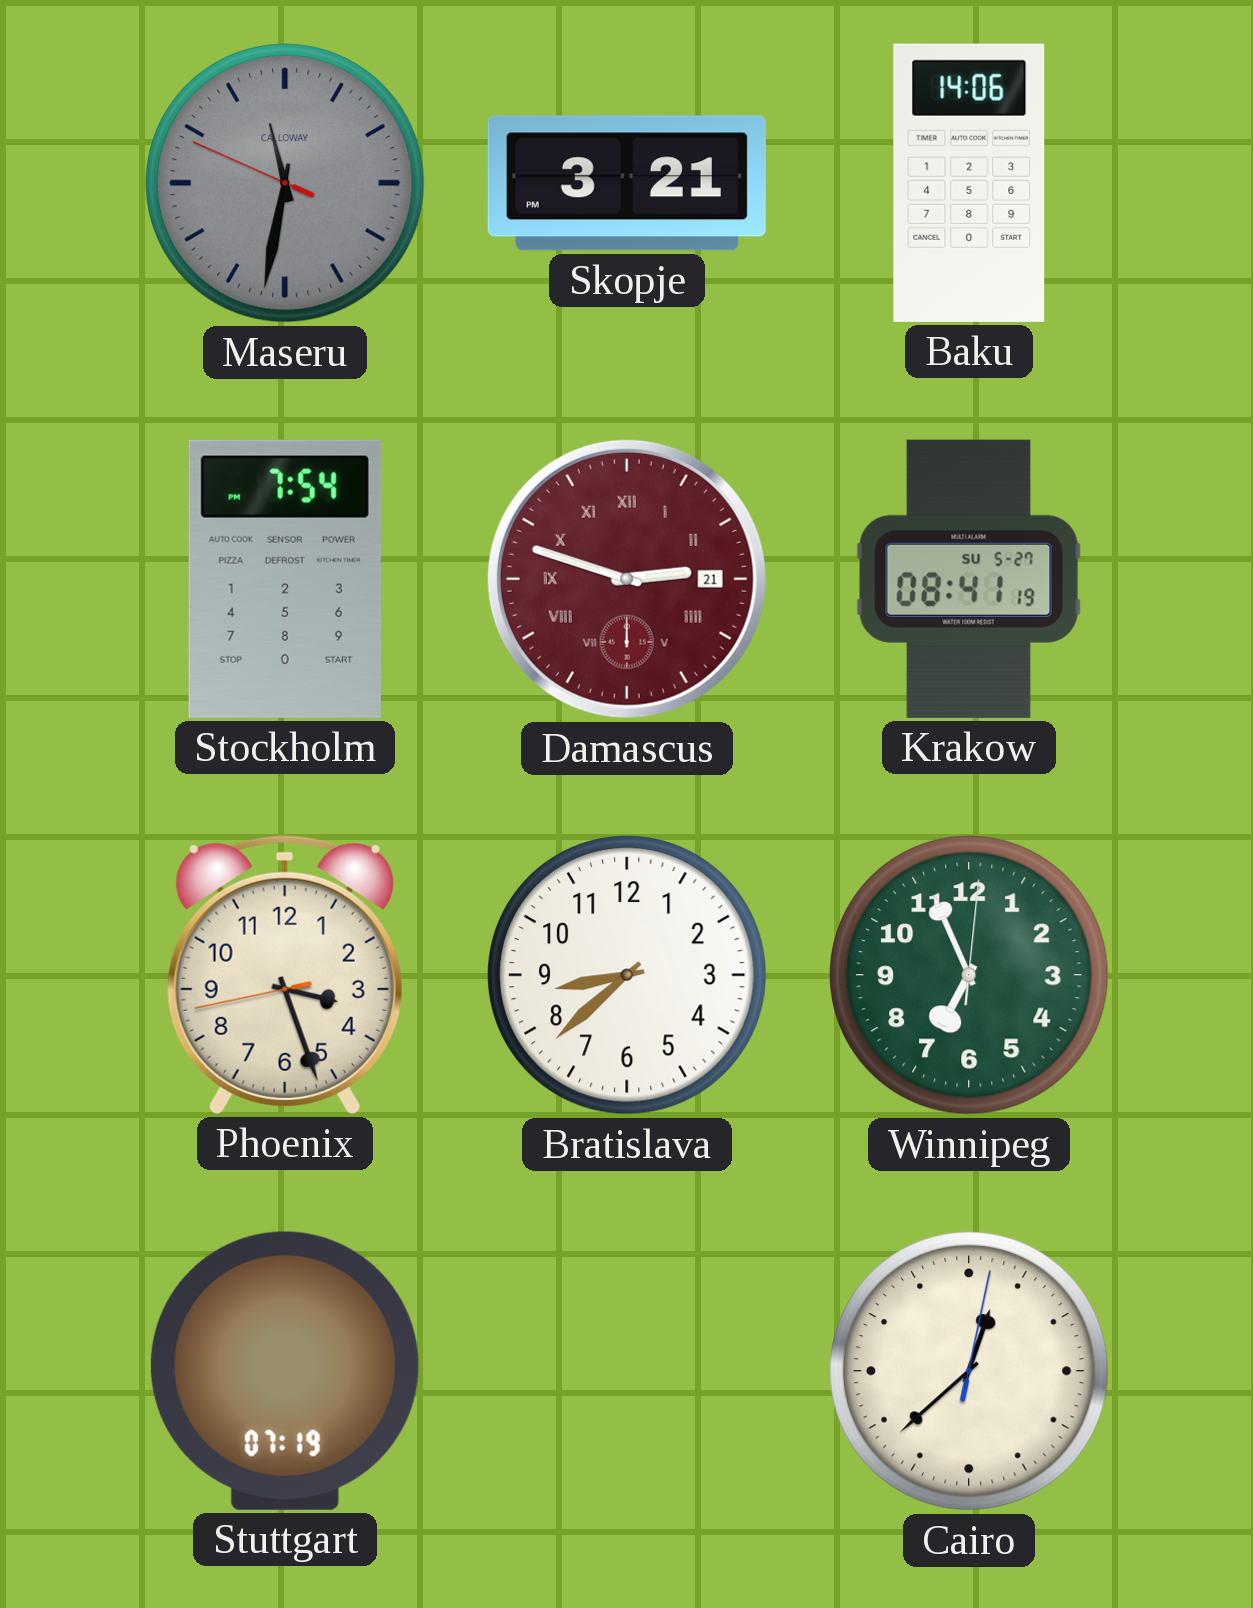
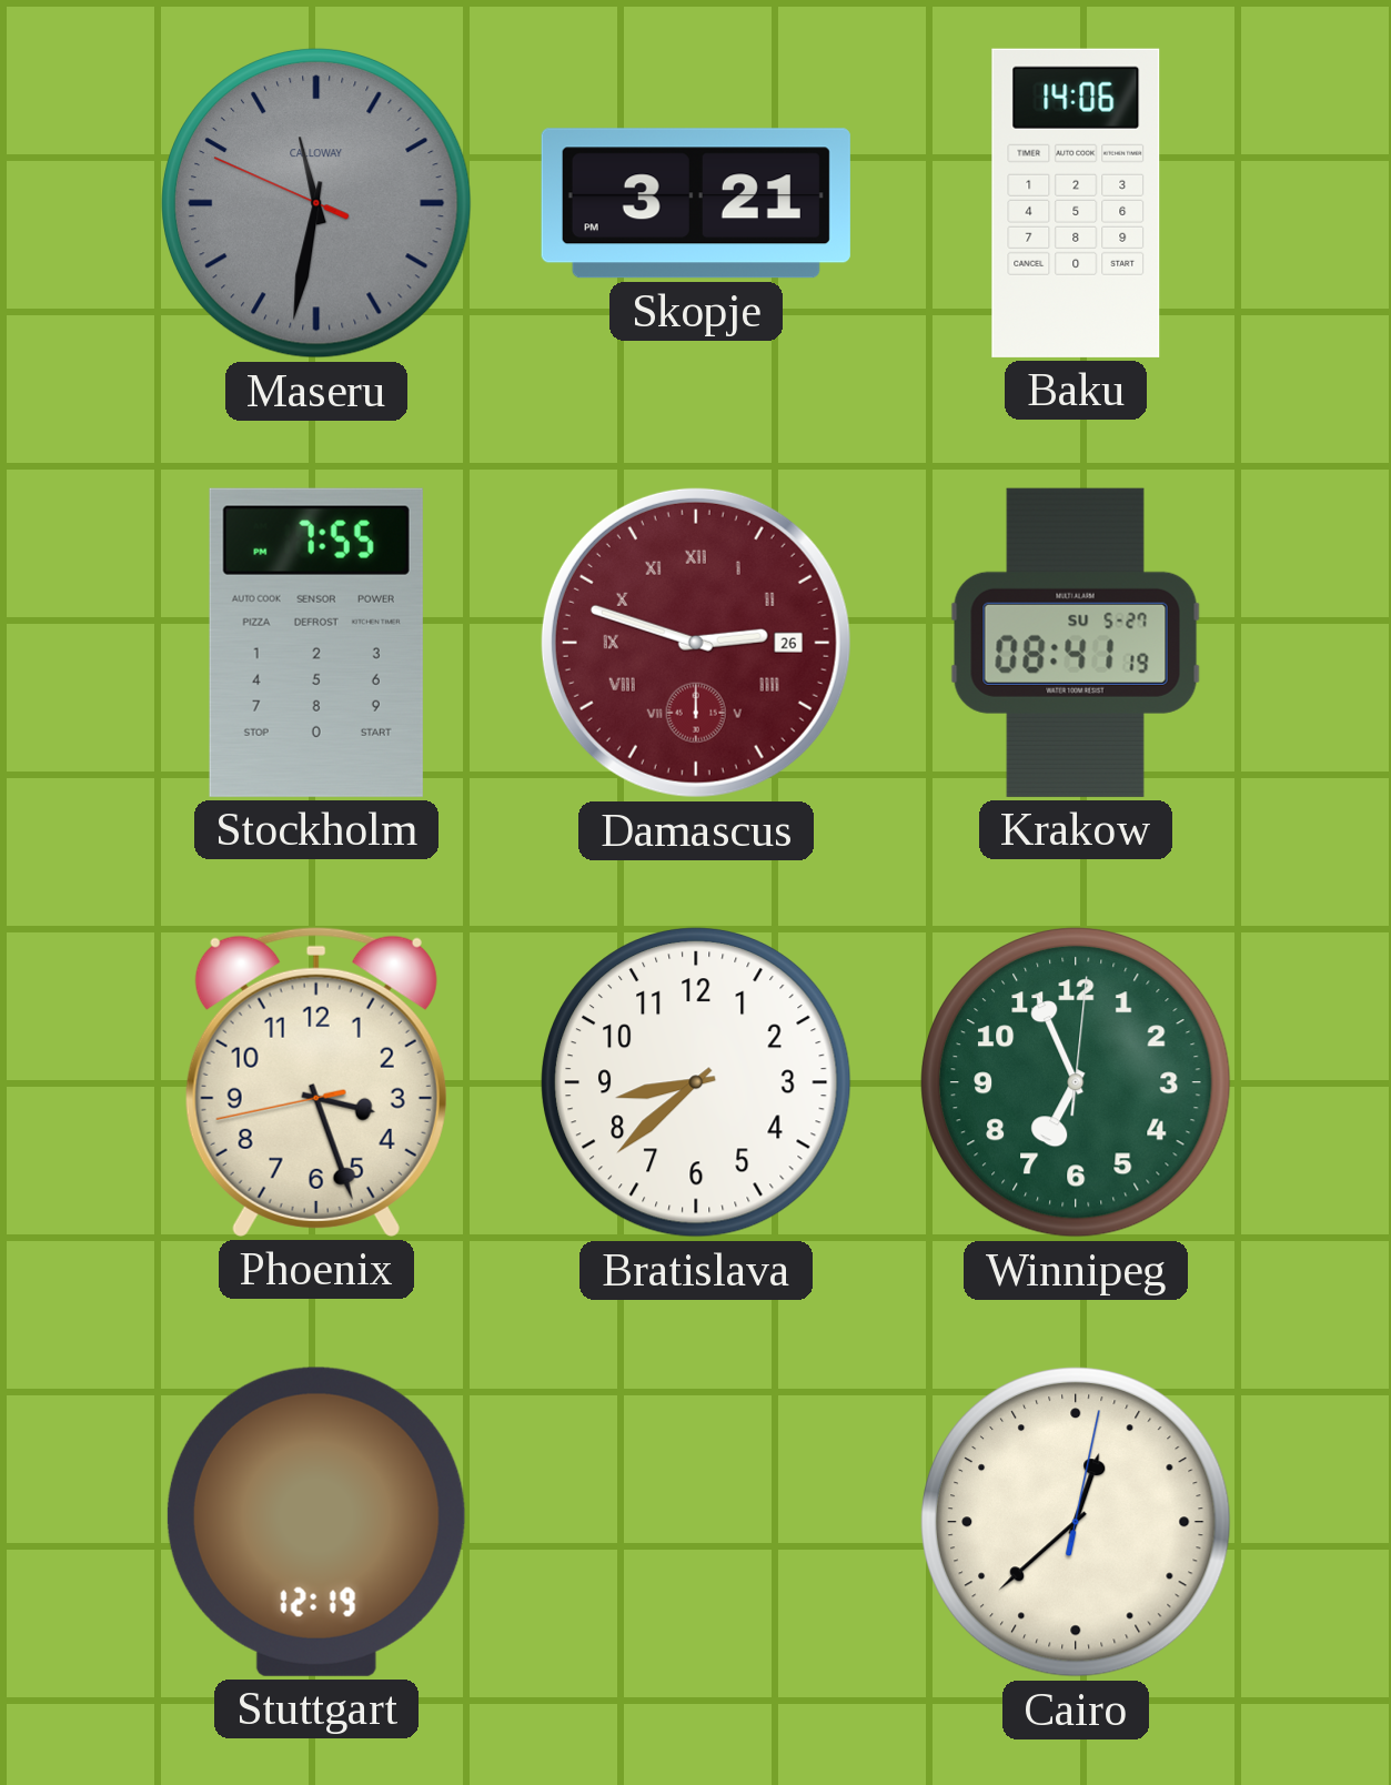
Stockholm: 7:54 -> 7:55
Damascus date: 21 -> 26
Stuttgart: 07:19 -> 12:19
